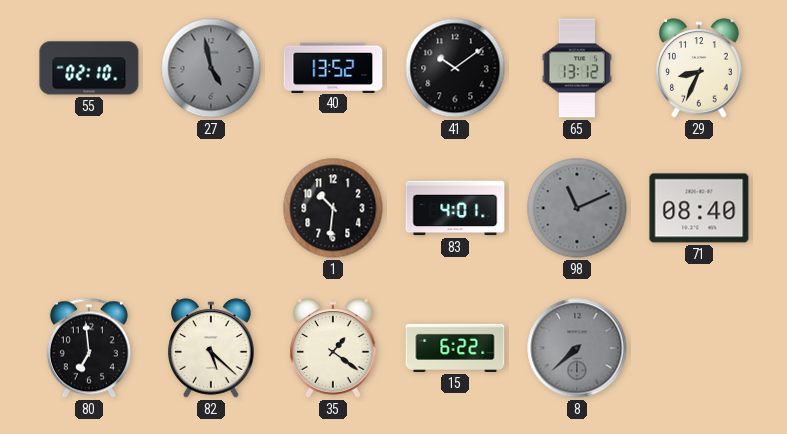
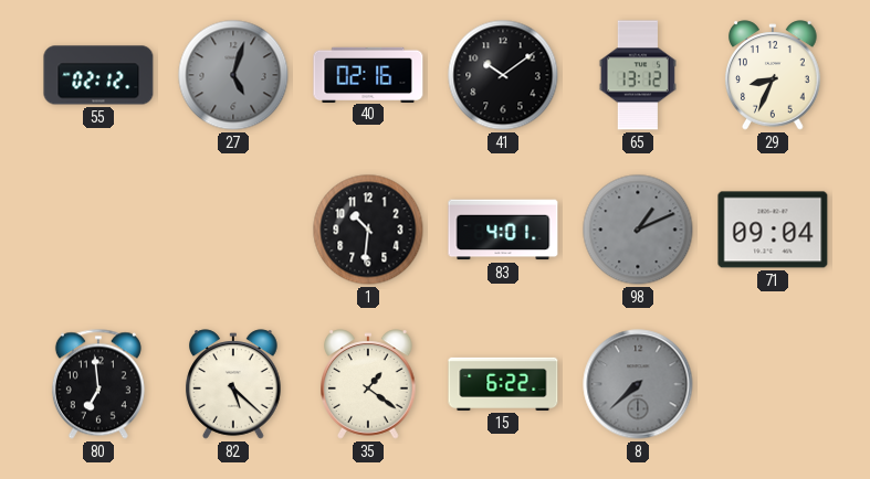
55: 02:10 -> 02:12
27: 4:58 -> 5:03
40: 13:52 -> 02:16
98: 11:11 -> 1:11
71: 08:40 -> 09:04
